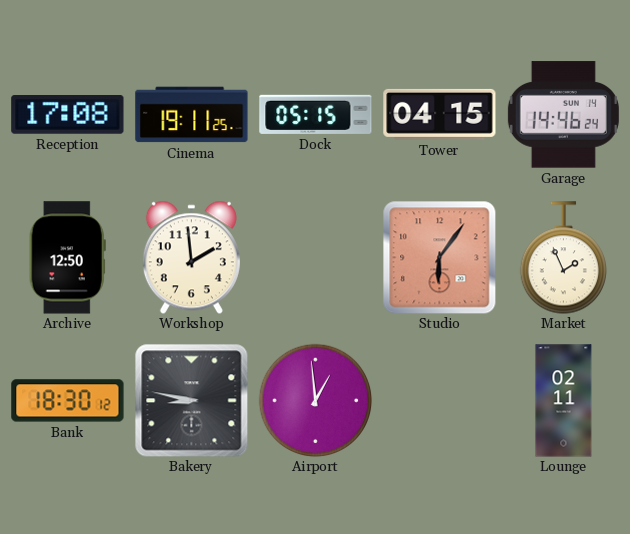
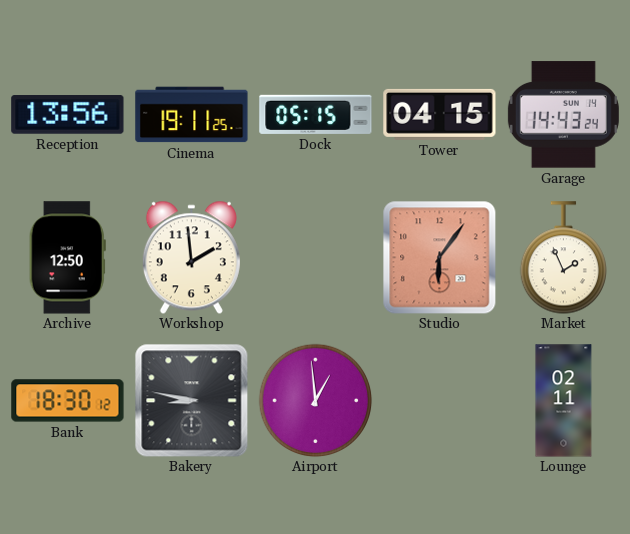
Reception: 17:08 -> 13:56
Garage: 14:46 -> 14:43
